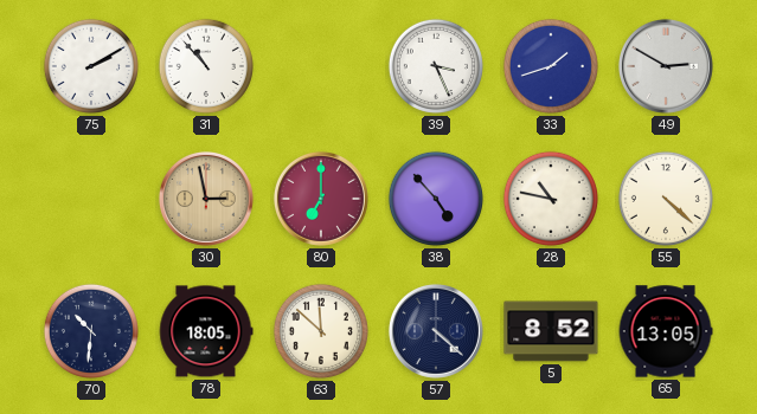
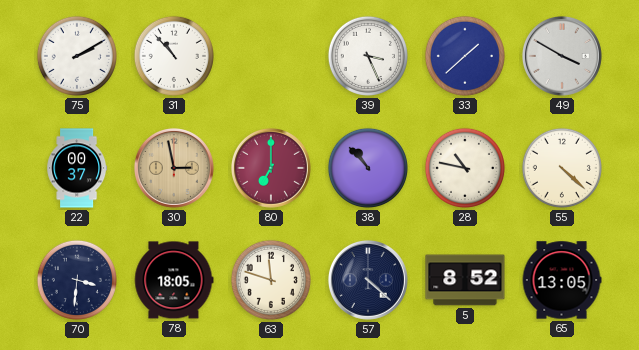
33: 1:42 -> 1:38
49: 2:50 -> 3:50
22: none -> 00:37
38: 4:53 -> 10:53
70: 10:31 -> 3:31
63: 11:52 -> 11:48
